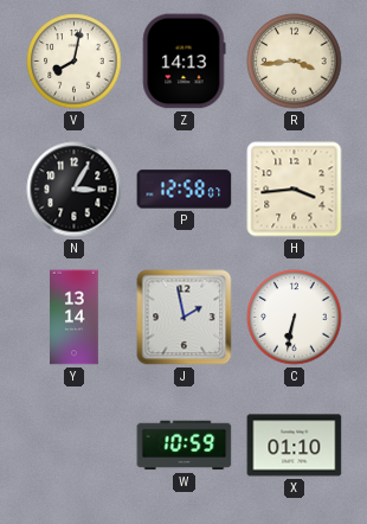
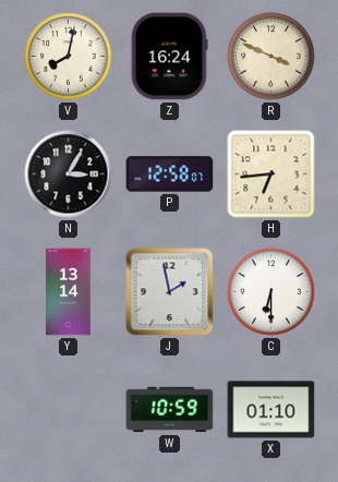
Z: 14:13 -> 16:24
R: 3:44 -> 3:49
H: 3:44 -> 6:44
C: 6:32 -> 6:30
